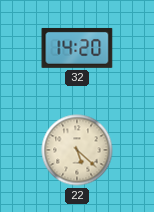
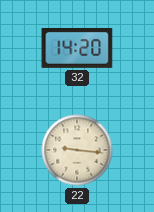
22: 5:22 -> 9:16
